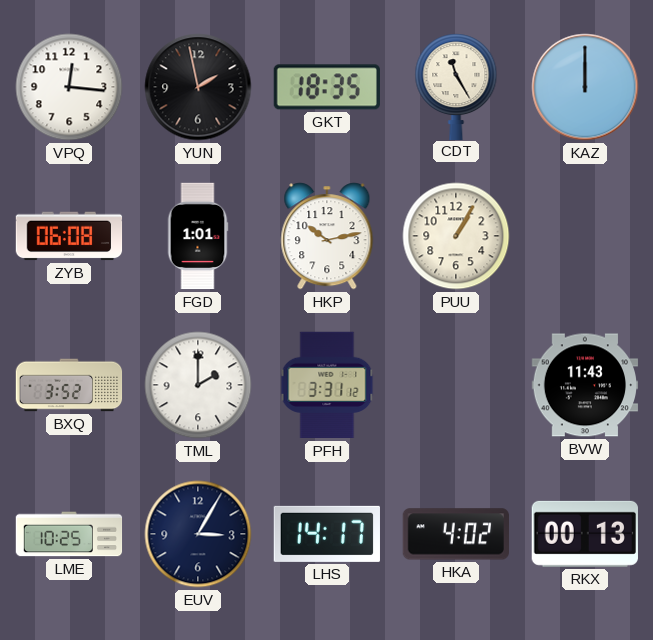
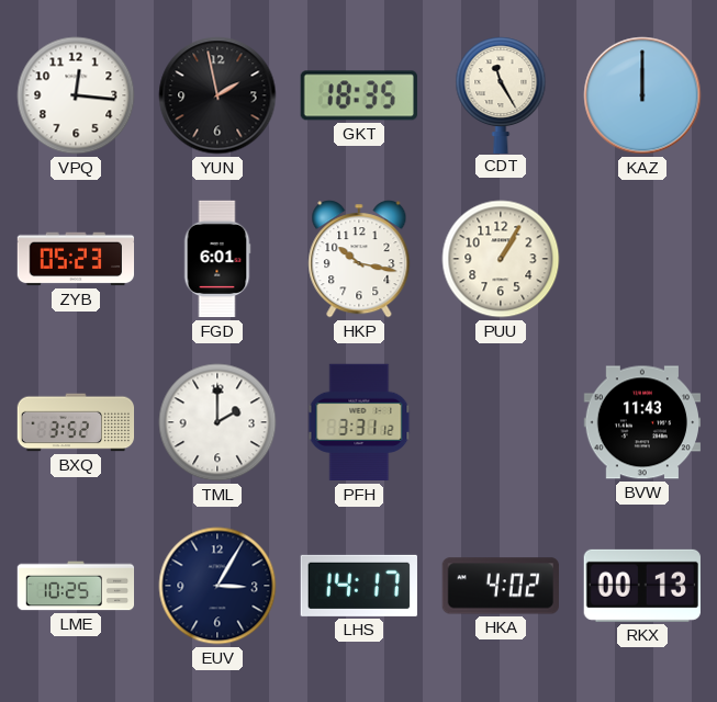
ZYB: 06:08 -> 05:23
FGD: 1:01 -> 6:01
HKP: 10:13 -> 10:17
